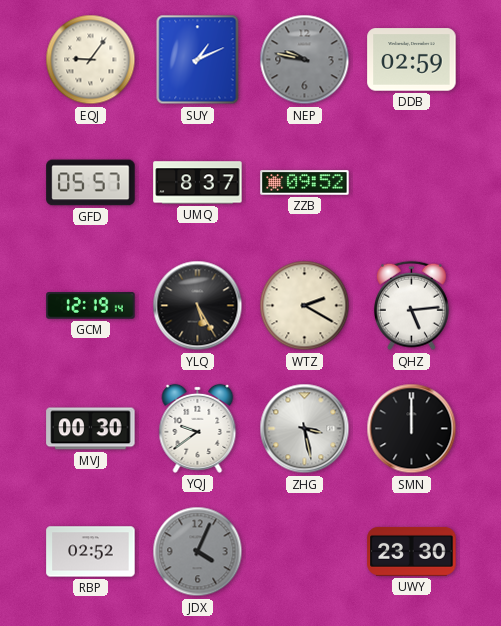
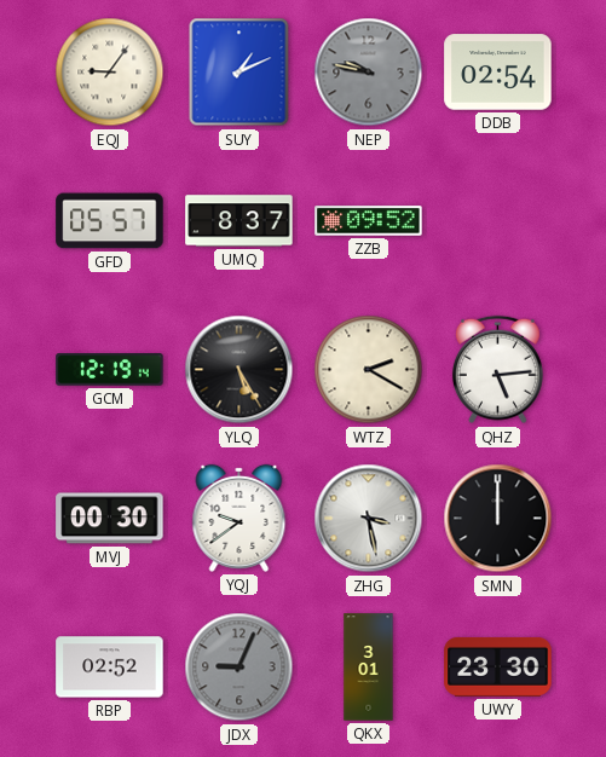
DDB: 02:59 -> 02:54
JDX: 4:04 -> 9:04
QKX: none -> 3:01
